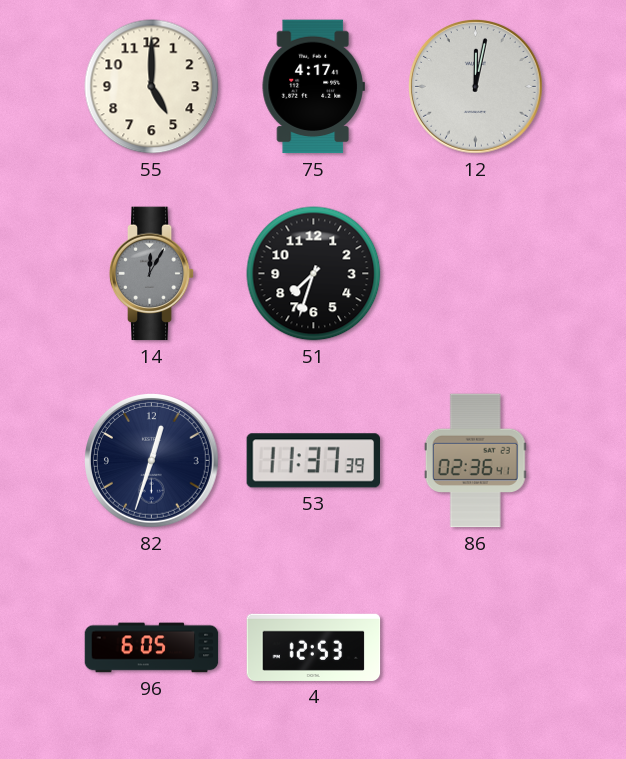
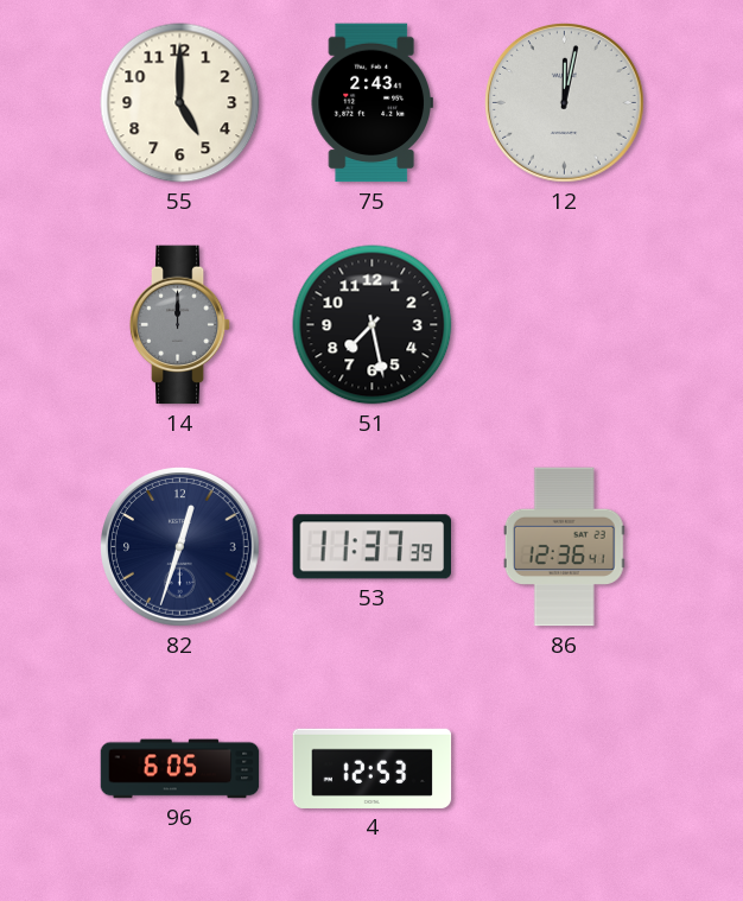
75: 4:17 -> 2:43
14: 12:05 -> 12:00
51: 7:33 -> 7:28
86: 02:36 -> 12:36
